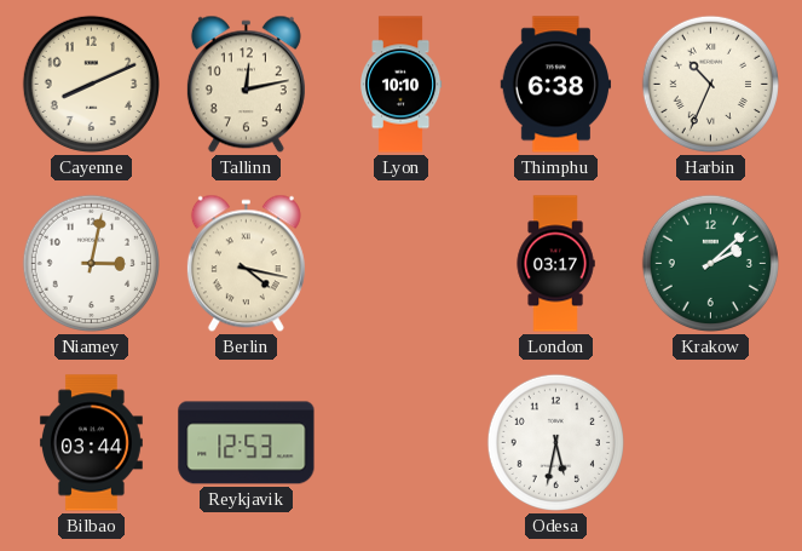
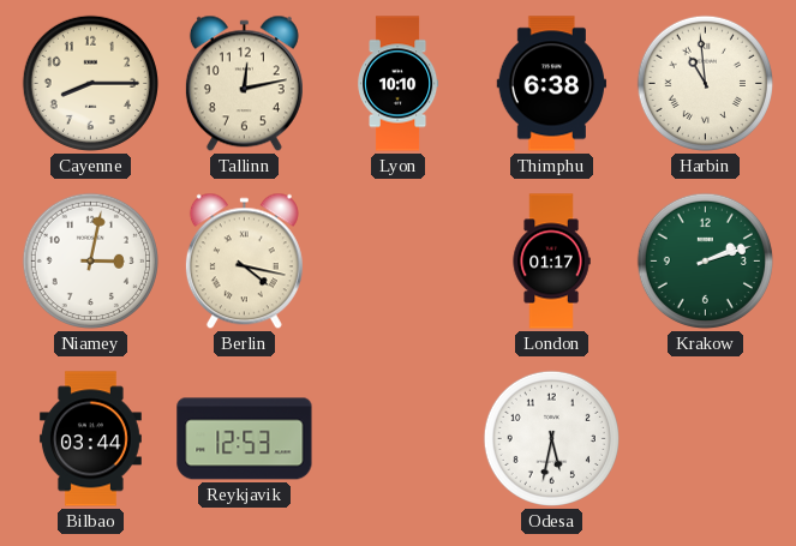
Cayenne: 8:11 -> 8:15
Harbin: 10:34 -> 10:59
London: 03:17 -> 01:17
Krakow: 2:08 -> 2:12
